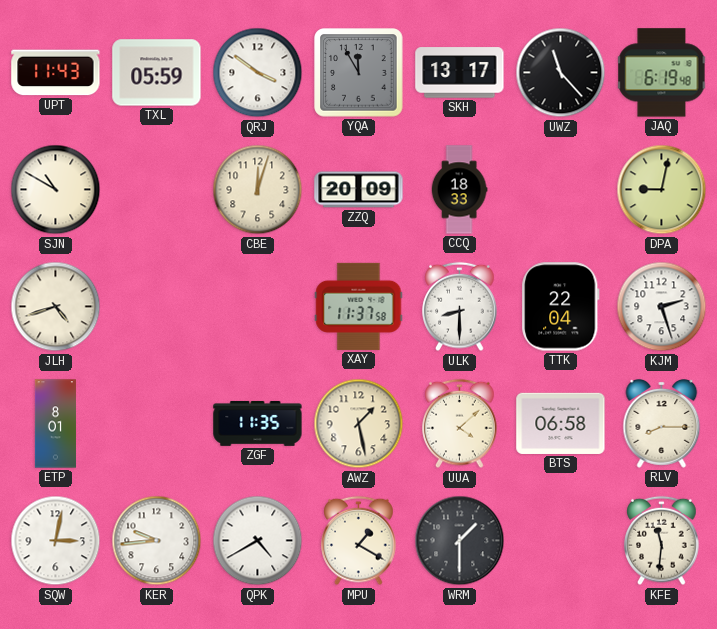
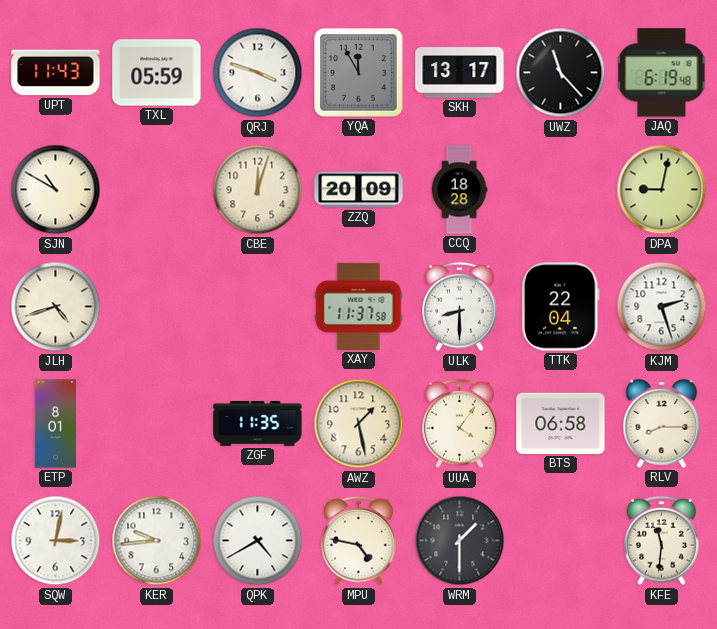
QRJ: 3:51 -> 3:48
CCQ: 18:33 -> 18:28
UUA: 4:08 -> 4:06
MPU: 1:20 -> 4:47
